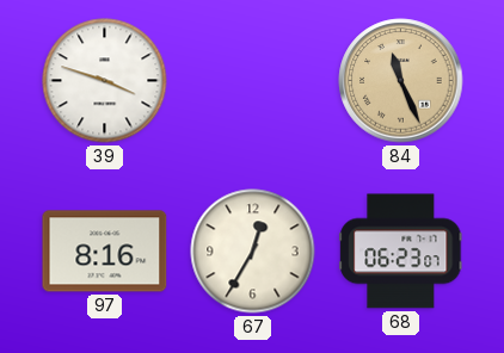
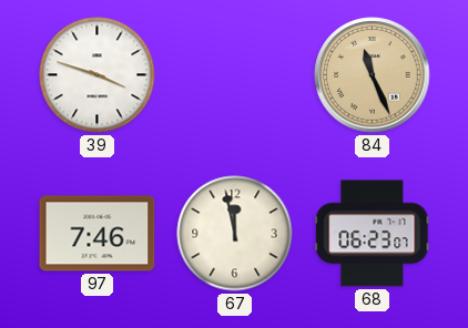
97: 8:16 -> 7:46
67: 12:35 -> 11:58
